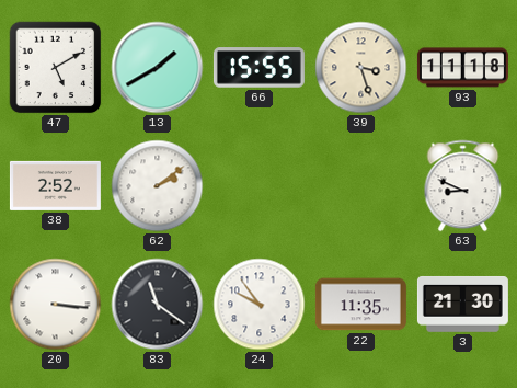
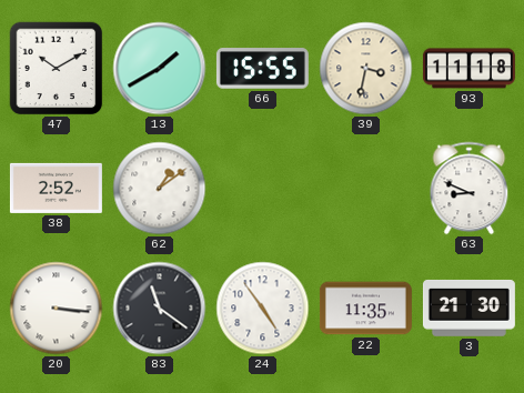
47: 5:10 -> 10:10
39: 3:27 -> 3:32
62: 2:09 -> 1:09
24: 9:54 -> 4:54
